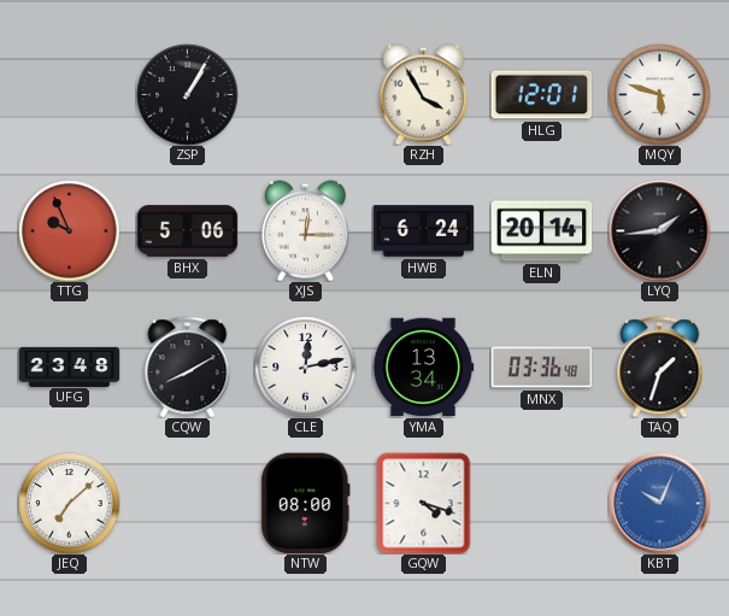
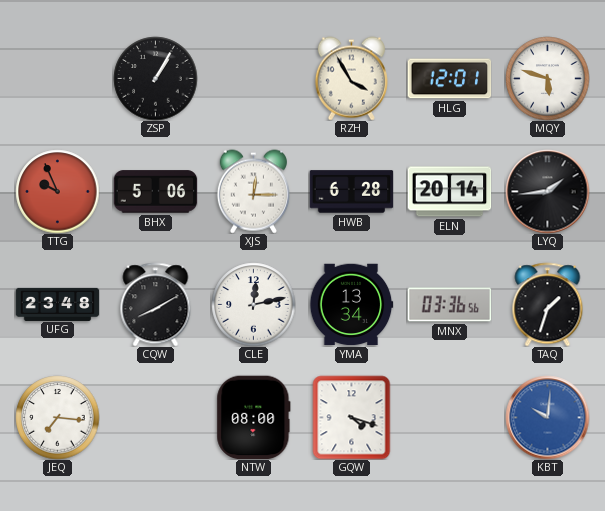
HWB: 6:24 -> 6:28
MNX: 03:36:48 -> 03:36:56
JEQ: 7:08 -> 7:16
KBT: 10:04 -> 10:01
